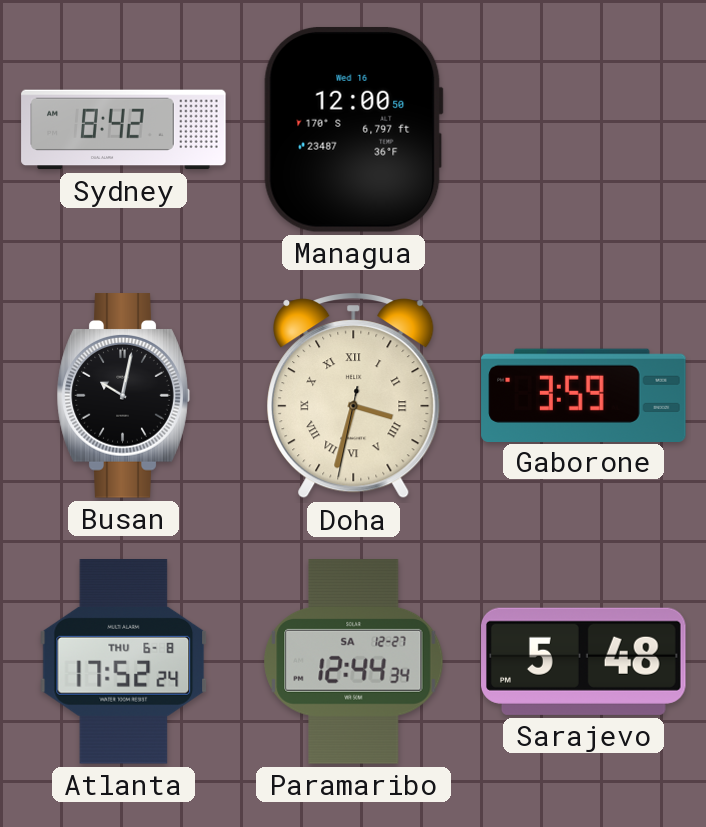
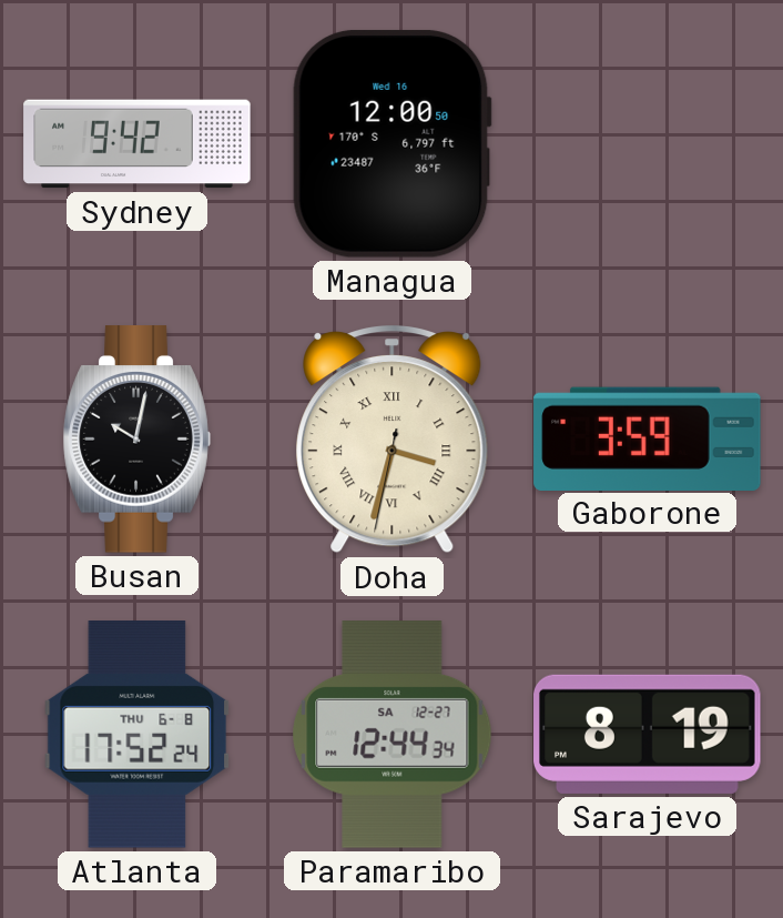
Sydney: 8:42 -> 9:42
Sarajevo: 5:48 -> 8:19
